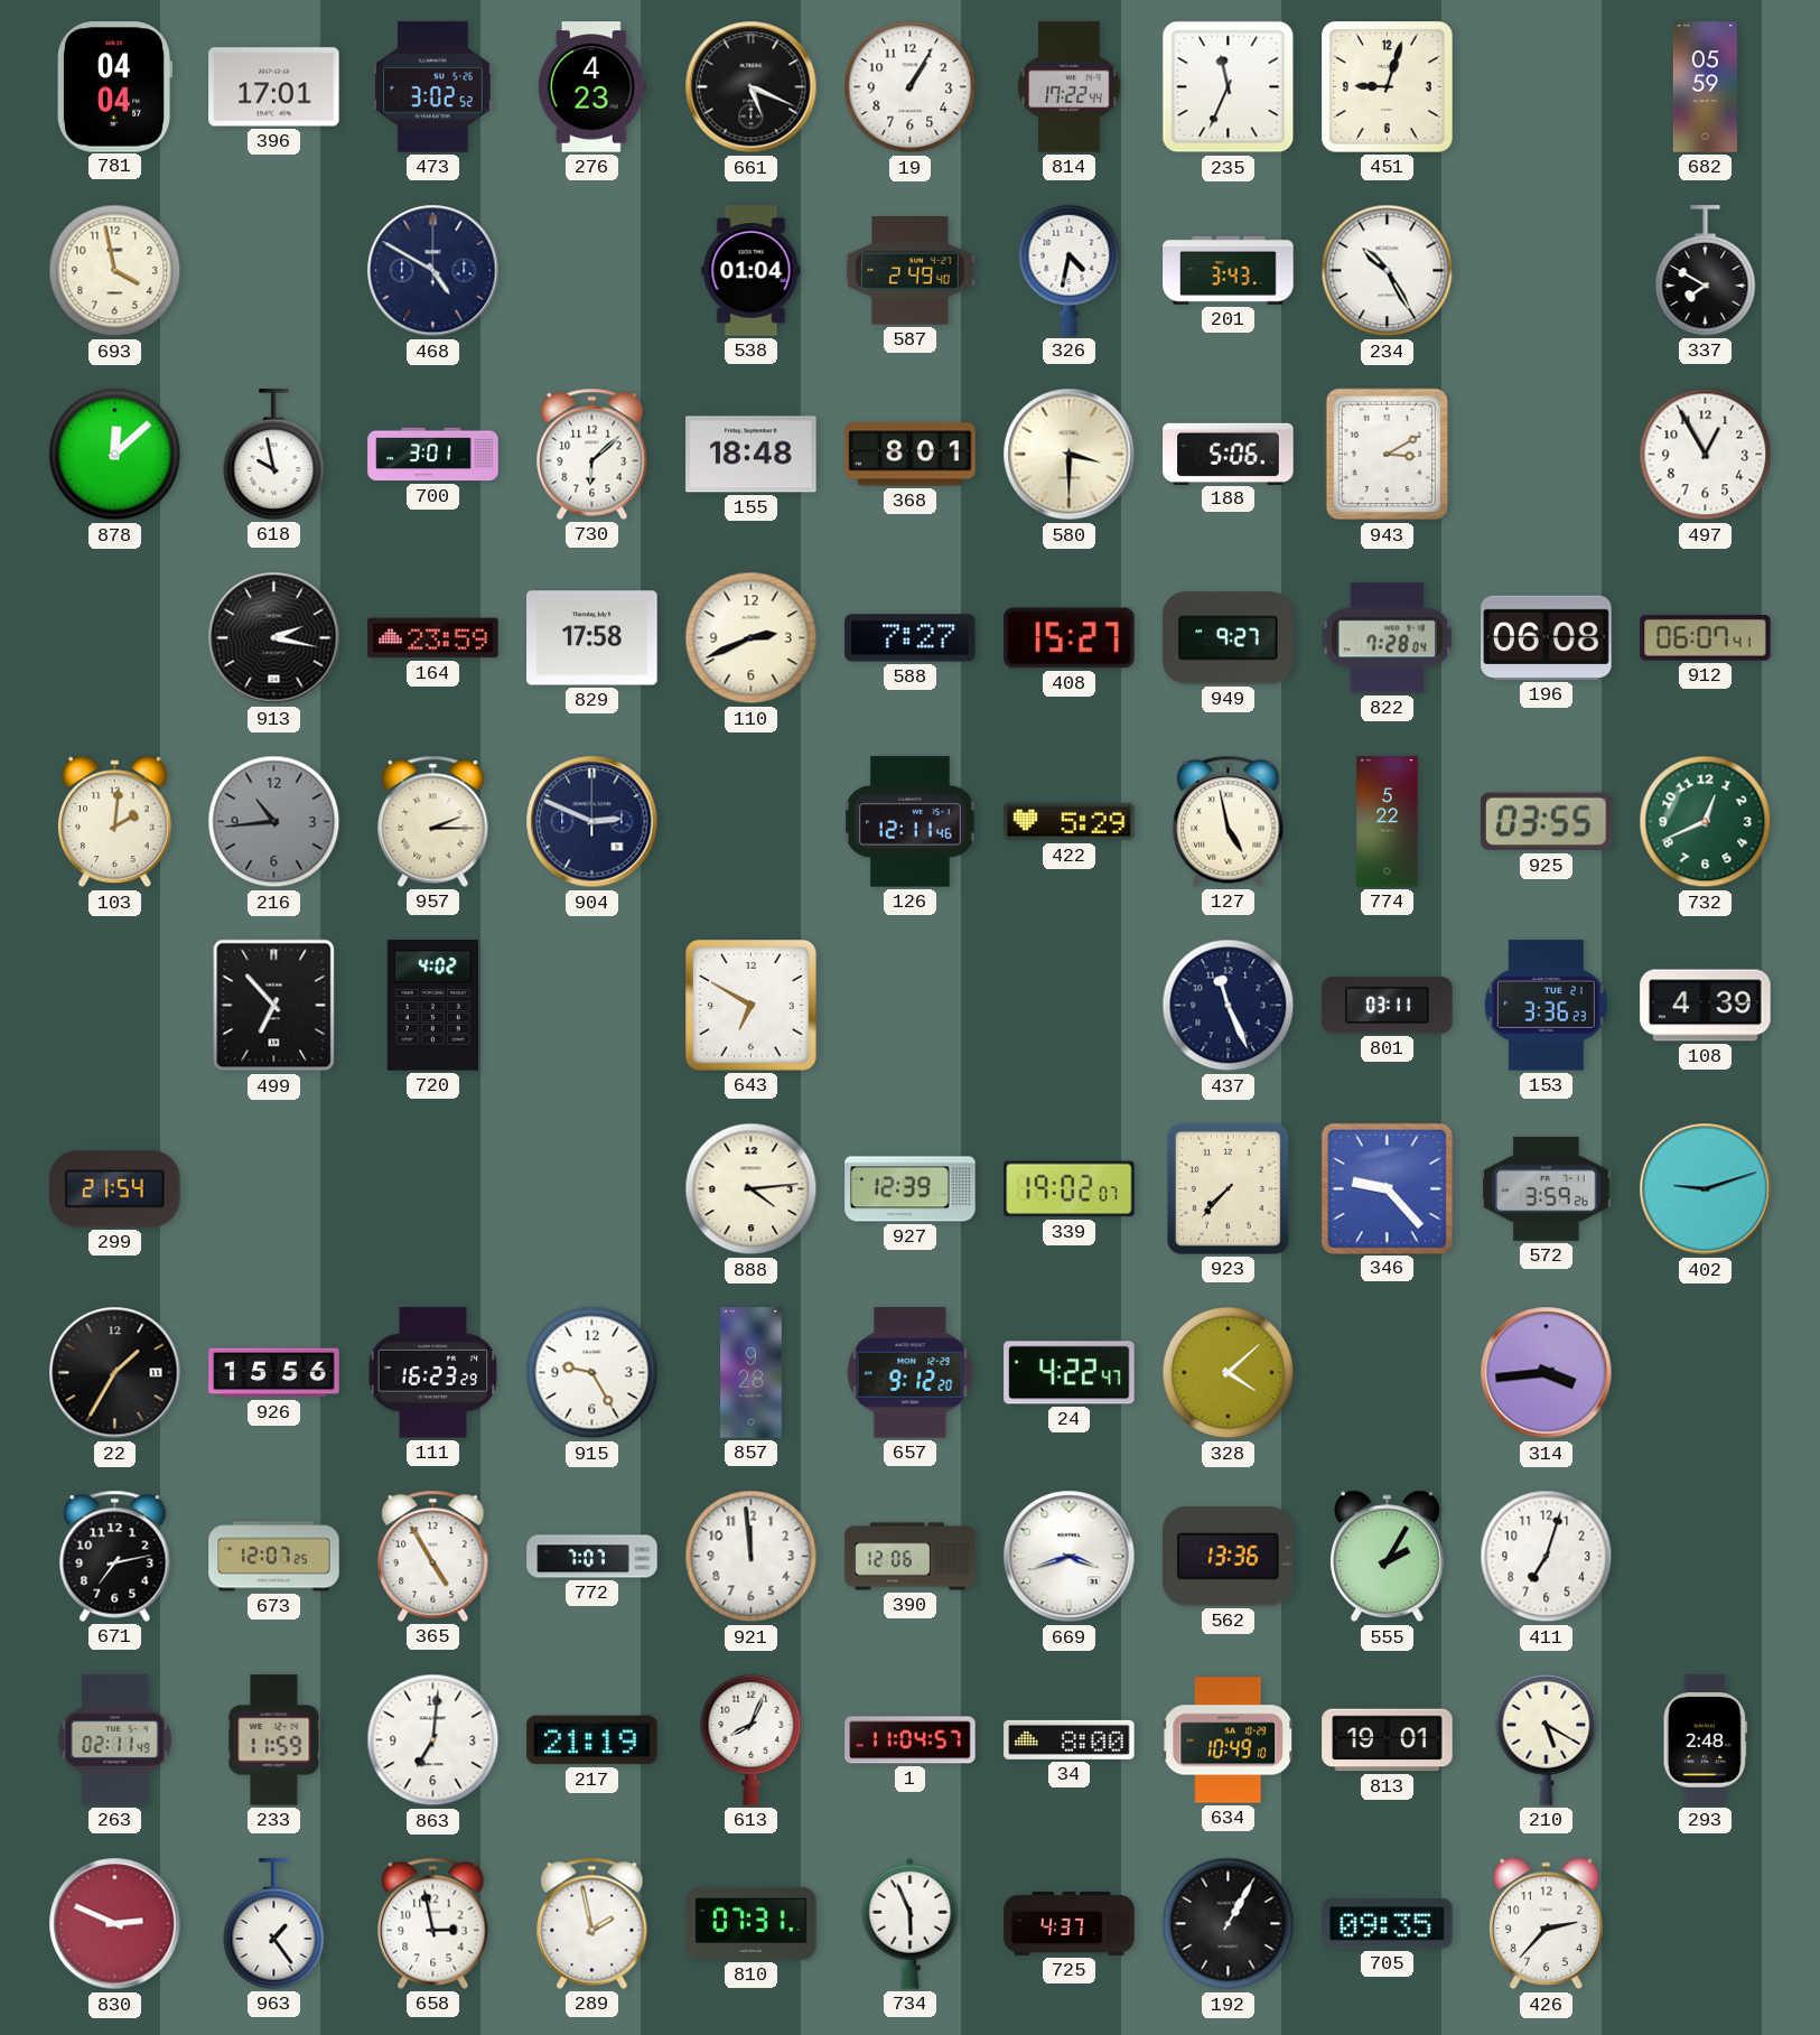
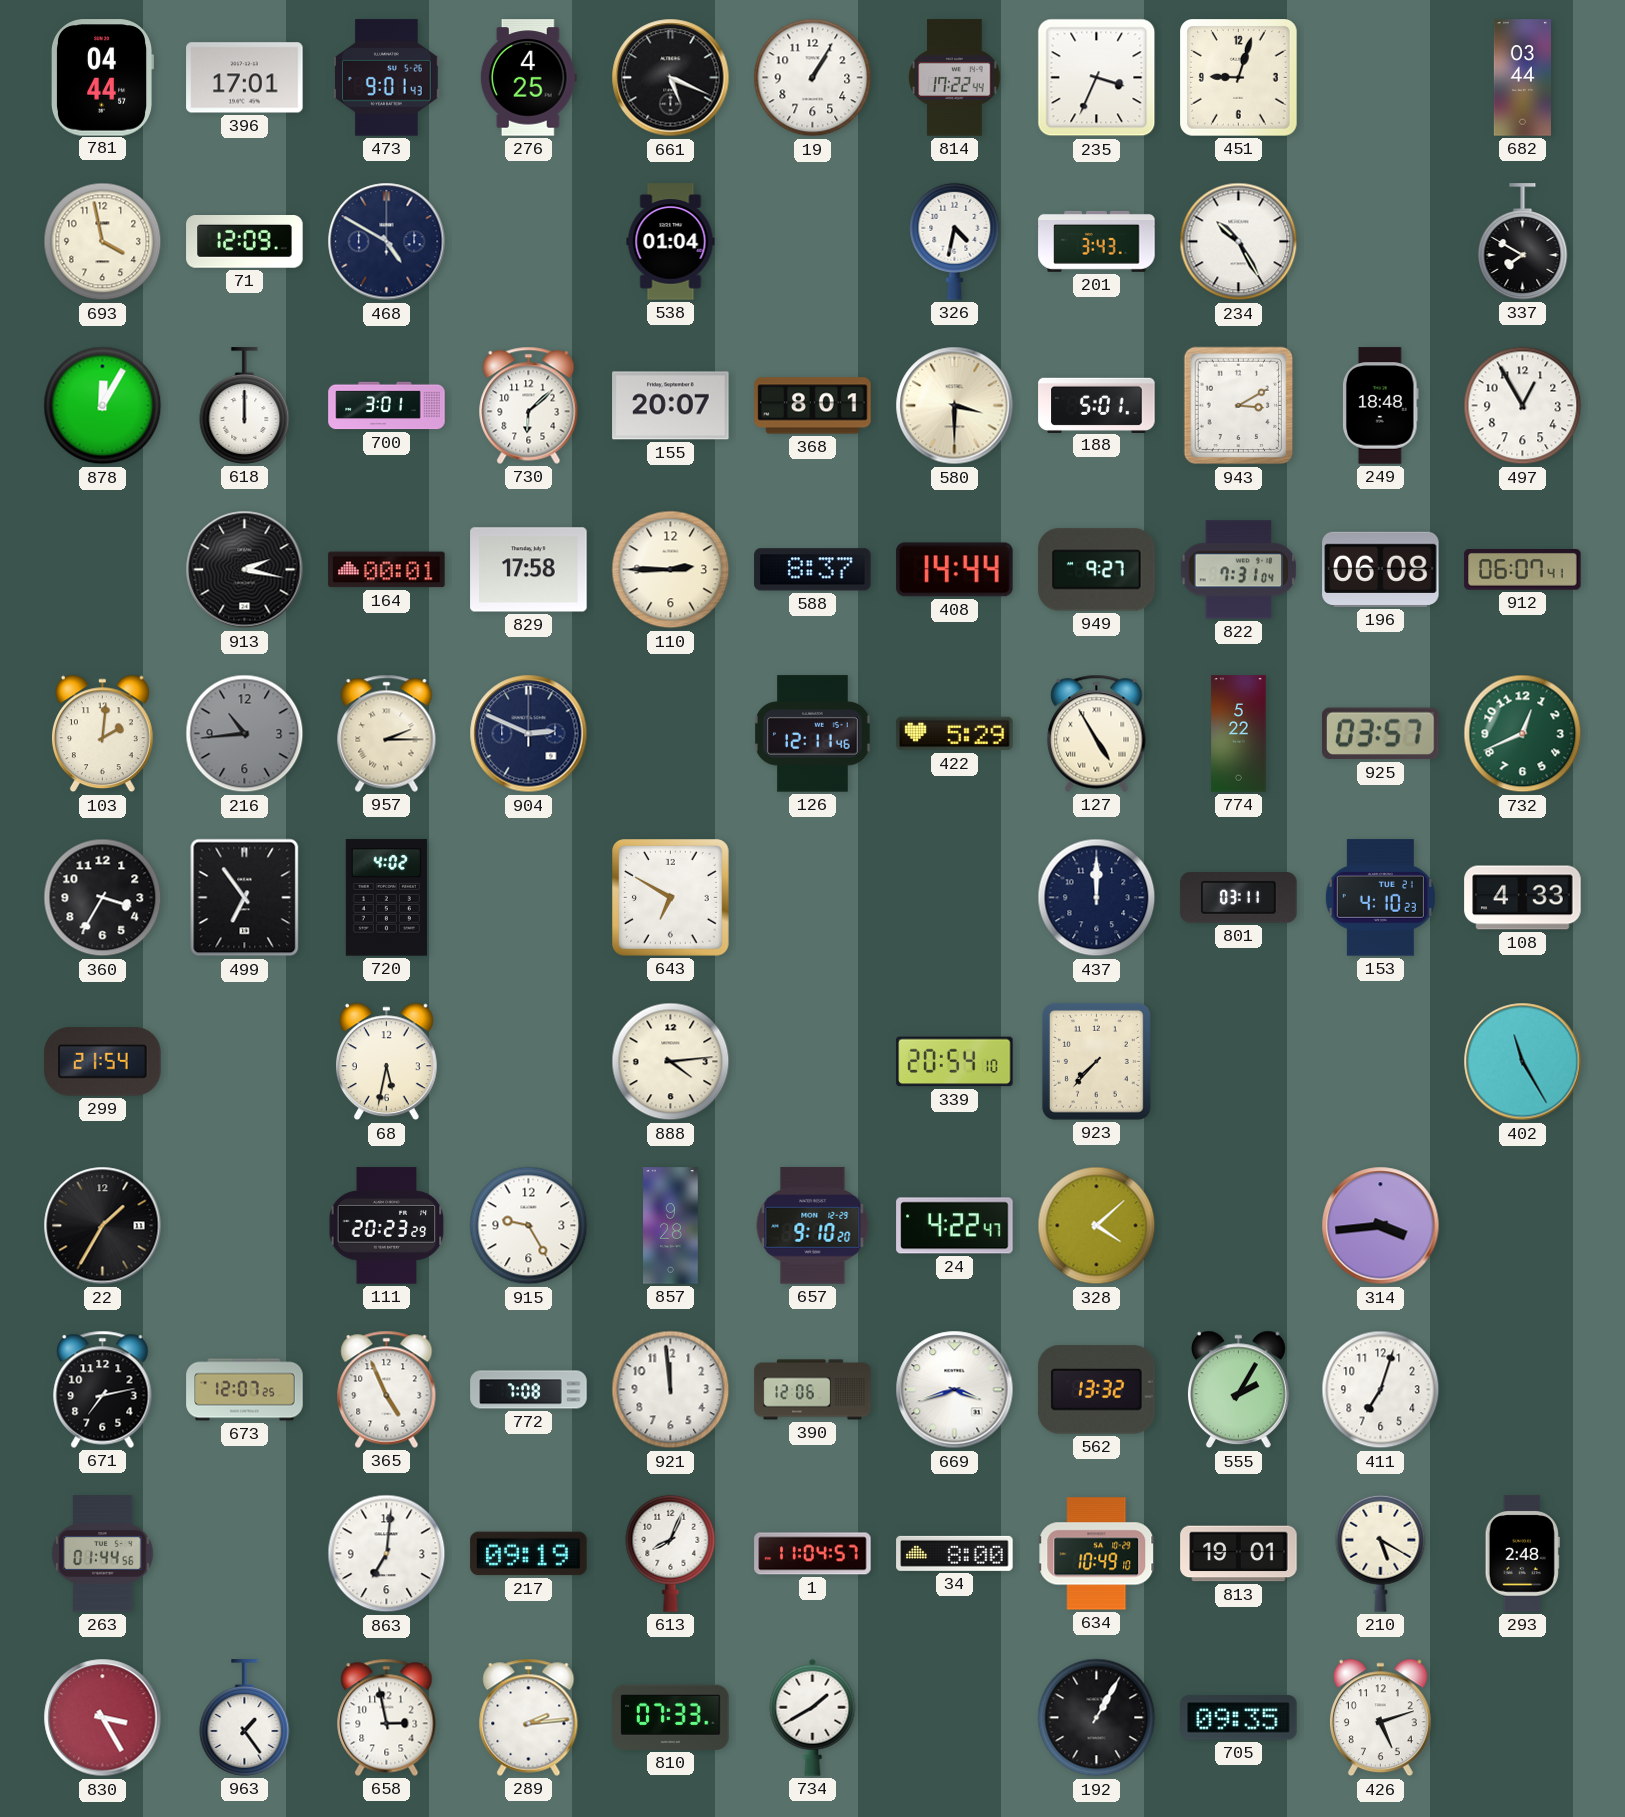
781: 04:04 -> 04:44
473: 3:02 -> 9:01
276: 4:23 -> 4:25
235: 11:34 -> 3:34
682: 05:59 -> 03:44
71: none -> 12:09
587: 2:49 -> none
878: 12:08 -> 12:05
618: 9:58 -> 12:00
155: 18:48 -> 20:07
188: 5:06 -> 5:01
249: none -> 18:48
164: 23:59 -> 00:01
110: 2:41 -> 2:45
588: 7:27 -> 8:37
408: 15:27 -> 14:44
822: 7:28 -> 7:31
127: 4:58 -> 4:55
925: 03:55 -> 03:57
360: none -> 3:35
499: 6:53 -> 6:54
437: 11:26 -> 12:00
153: 3:36 -> 4:10
108: 4:39 -> 4:33
68: none -> 5:32
927: 12:39 -> none
339: 19:02 -> 20:54
346: 9:23 -> none
572: 3:59 -> none
402: 9:12 -> 11:25
926: 15:56 -> none
111: 16:23 -> 20:23
657: 9:12 -> 9:10
365: 4:55 -> 4:56
772: 7:07 -> 7:08
562: 13:36 -> 13:32
263: 02:11 -> 01:44
233: 11:59 -> none
217: 21:19 -> 09:19
830: 2:49 -> 3:25
289: 1:58 -> 2:14
810: 07:31 -> 07:33
734: 5:56 -> 1:40
725: 4:37 -> none
426: 2:37 -> 5:12
